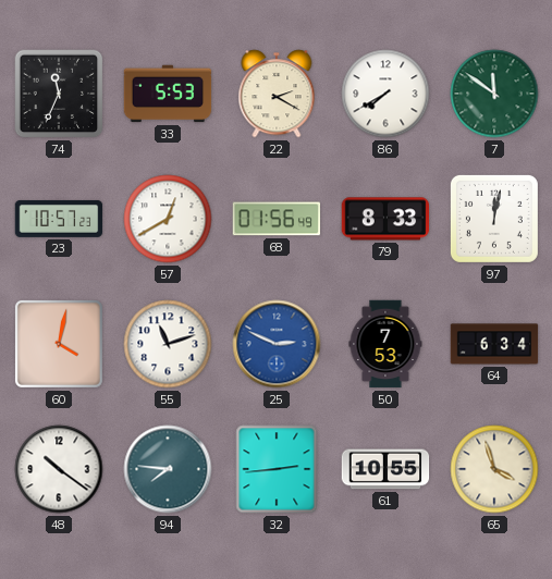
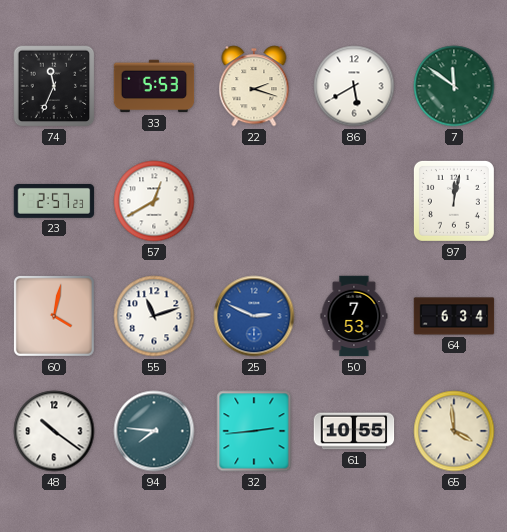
22: 2:20 -> 2:18
86: 7:40 -> 5:40
23: 10:57 -> 2:57
68: 01:56 -> none
79: 8:33 -> none
65: 3:57 -> 3:59
